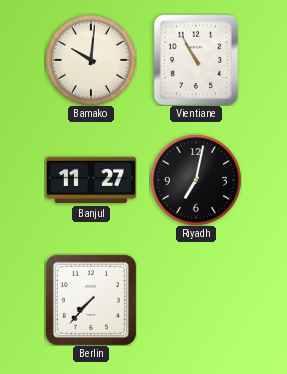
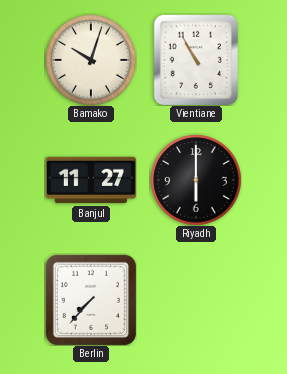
Bamako: 10:01 -> 10:03
Riyadh: 7:02 -> 6:00
